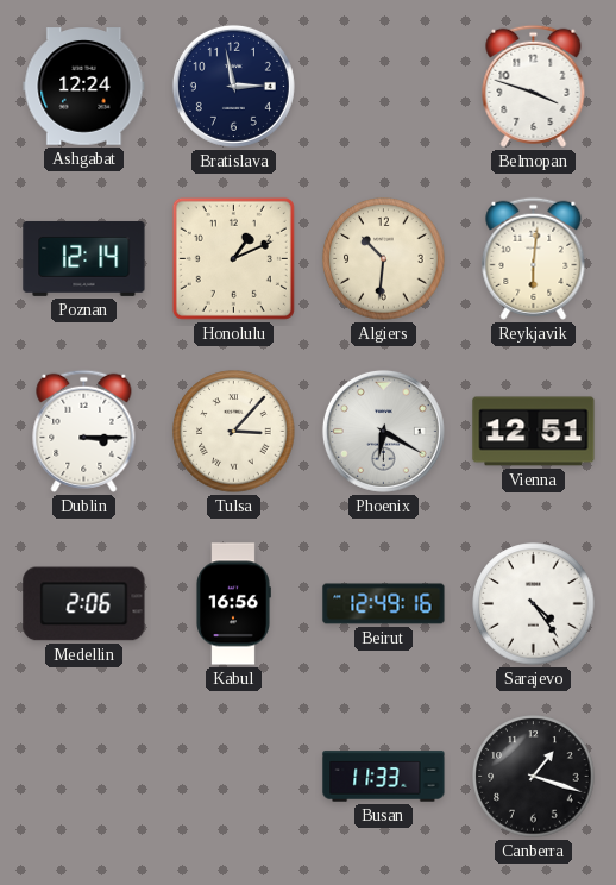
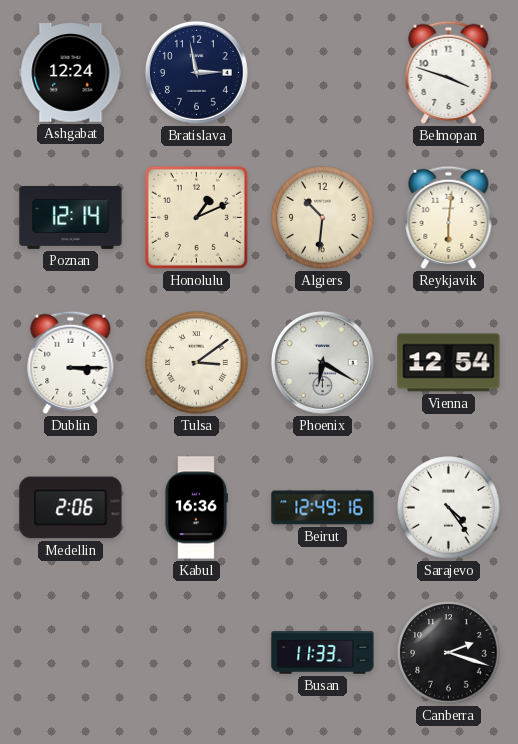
Tulsa: 3:07 -> 3:09
Vienna: 12:51 -> 12:54
Kabul: 16:56 -> 16:36
Canberra: 1:18 -> 2:18
